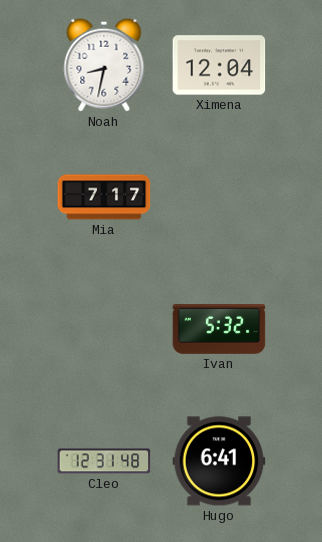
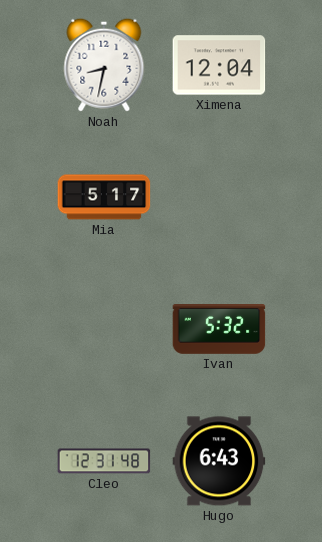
Mia: 7:17 -> 5:17
Hugo: 6:41 -> 6:43
